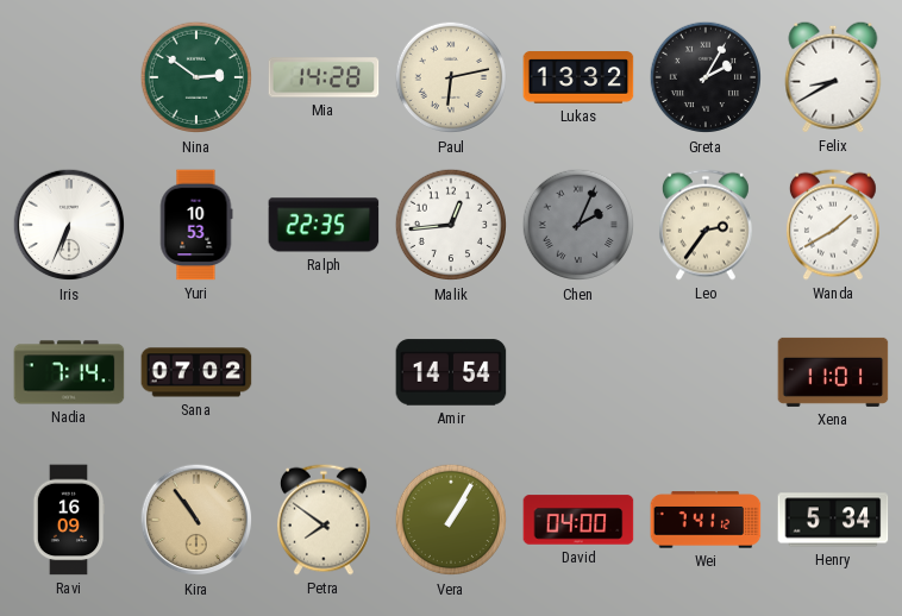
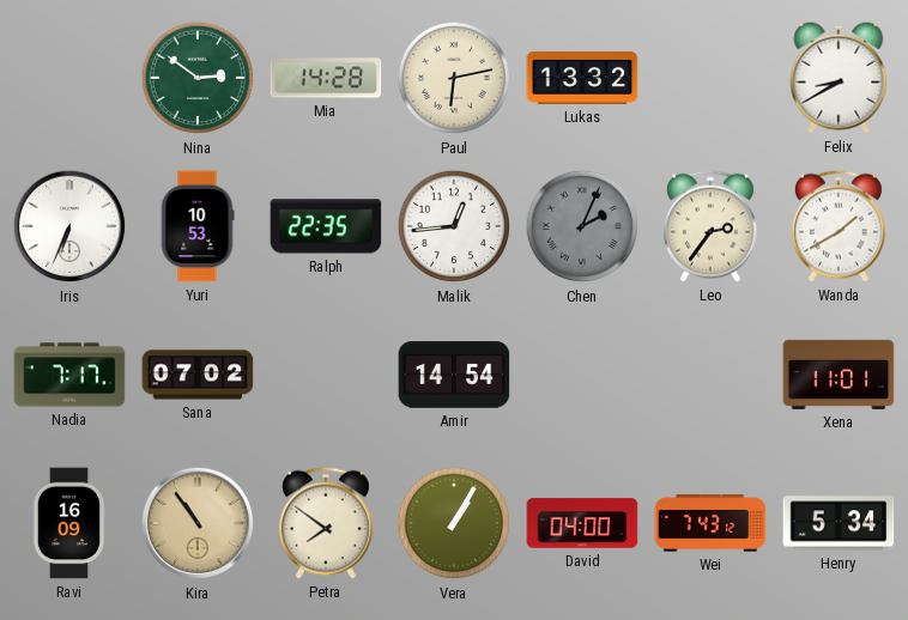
Greta: 2:05 -> none
Nadia: 7:14 -> 7:17
Wei: 7:41 -> 7:43
